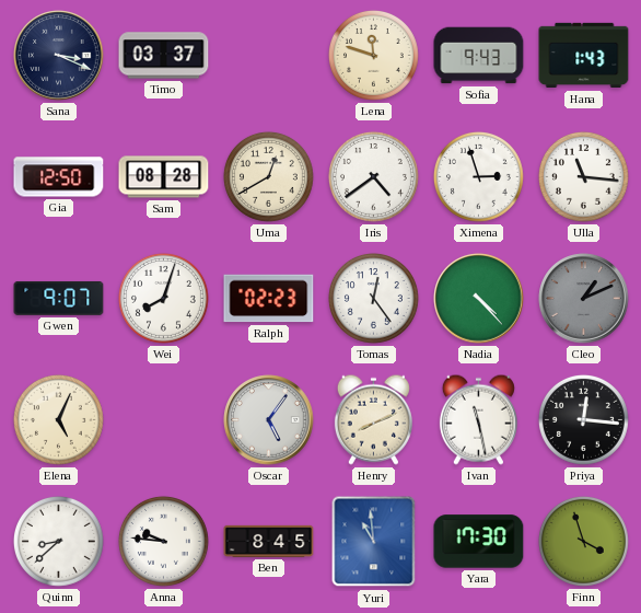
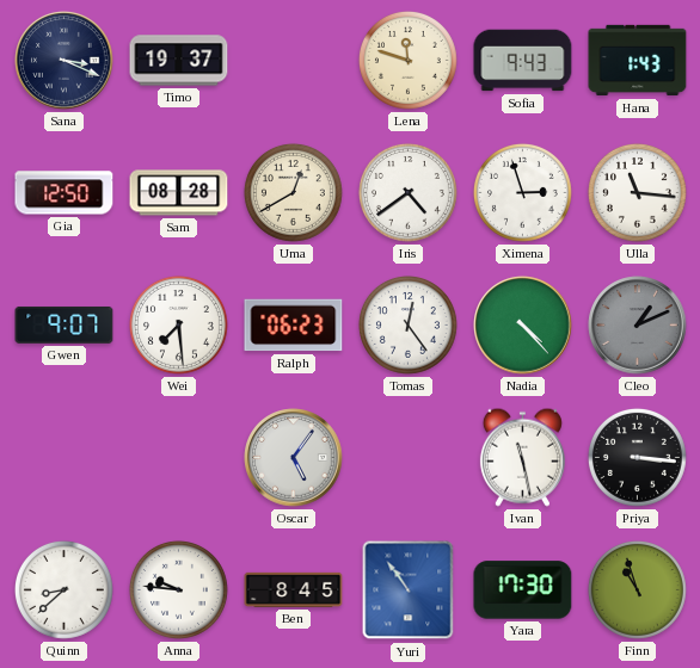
Timo: 03:37 -> 19:37
Wei: 8:03 -> 7:29
Ralph: 02:23 -> 06:23
Elena: 5:04 -> none
Henry: 8:11 -> none
Priya: 12:16 -> 3:16
Yuri: 10:59 -> 10:54
Finn: 3:57 -> 10:57
